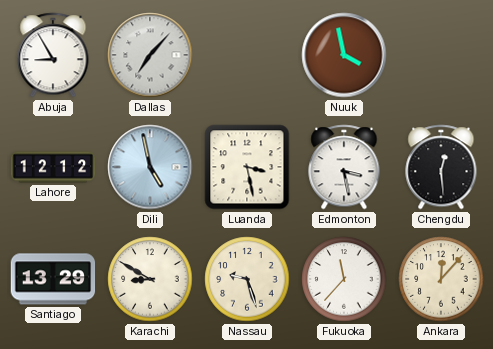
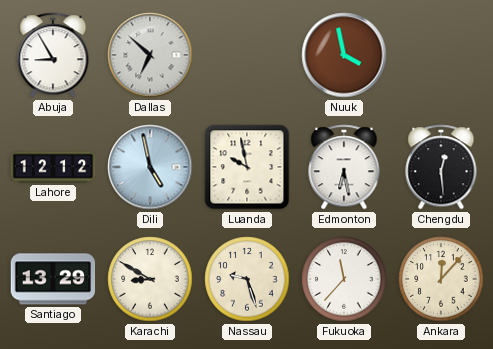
Dallas: 7:07 -> 6:52
Luanda: 3:28 -> 9:58
Edmonton: 3:28 -> 6:28
